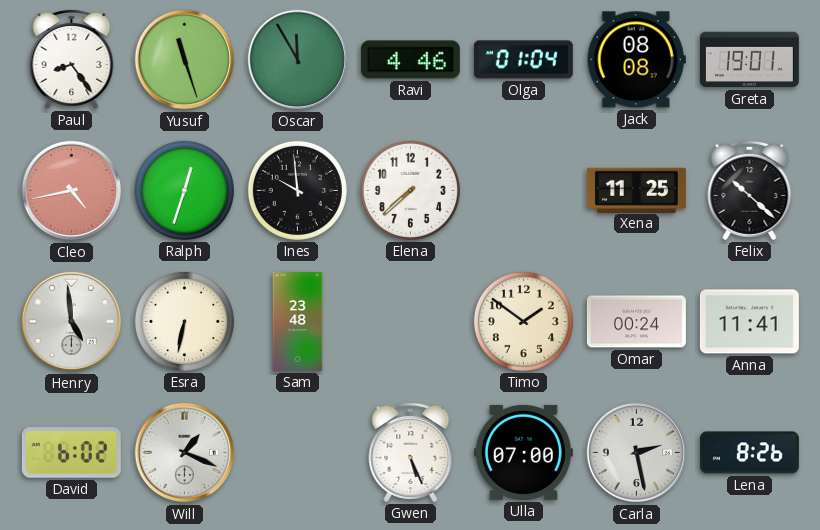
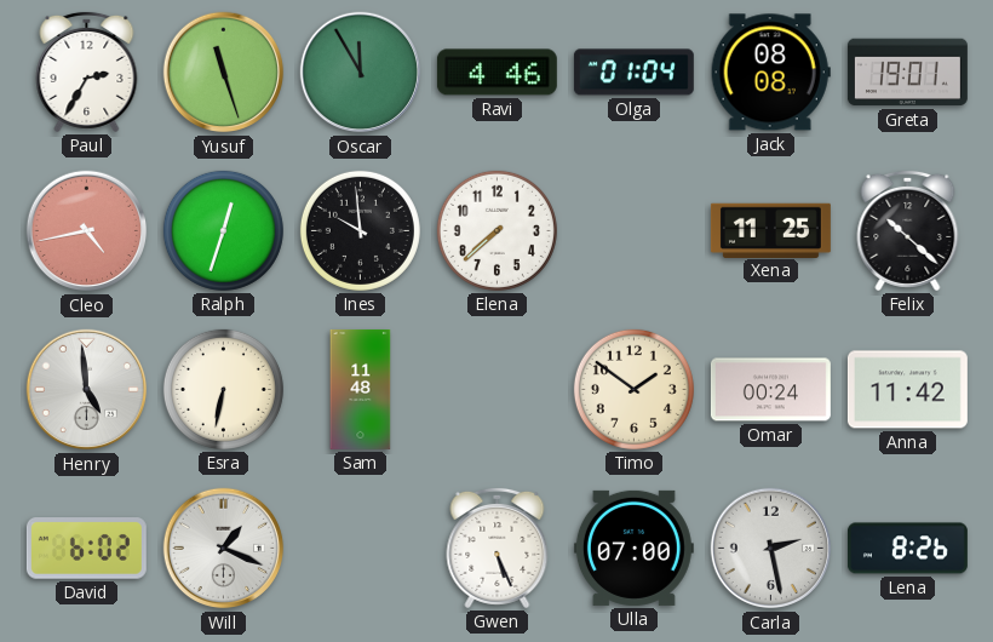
Paul: 8:24 -> 2:35
Sam: 23:48 -> 11:48
Anna: 11:41 -> 11:42
